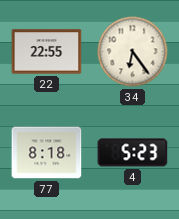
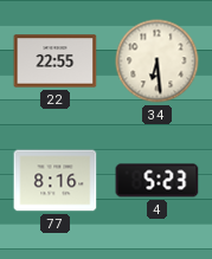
34: 6:24 -> 6:29
77: 8:18 -> 8:16
